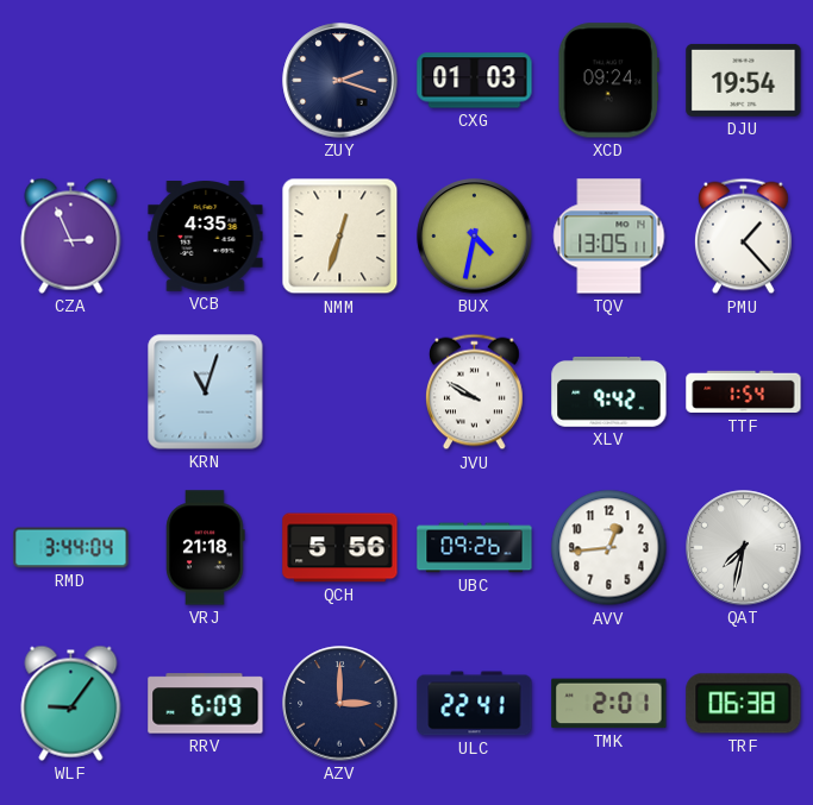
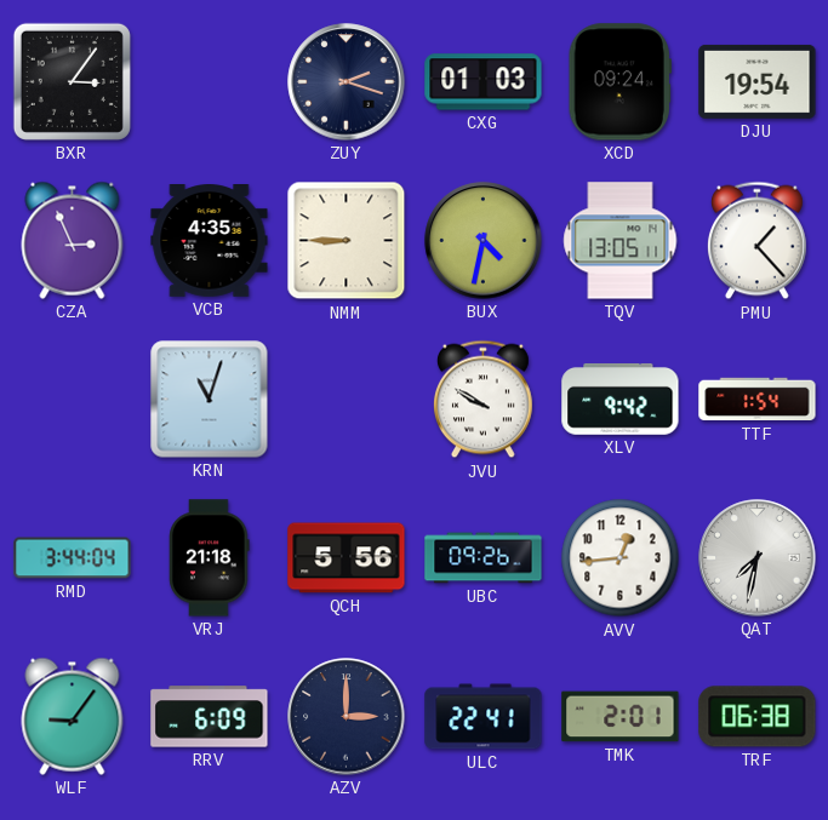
BXR: none -> 3:06
NMM: 12:33 -> 8:45
